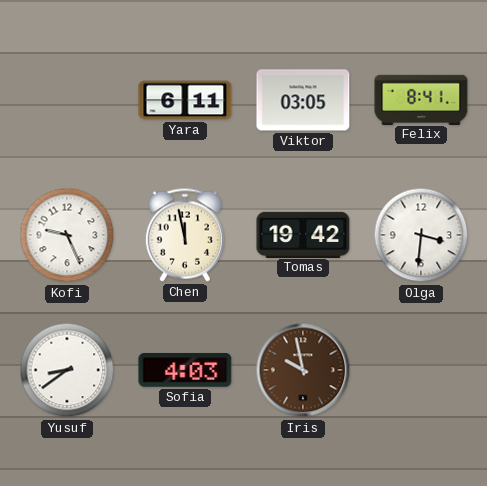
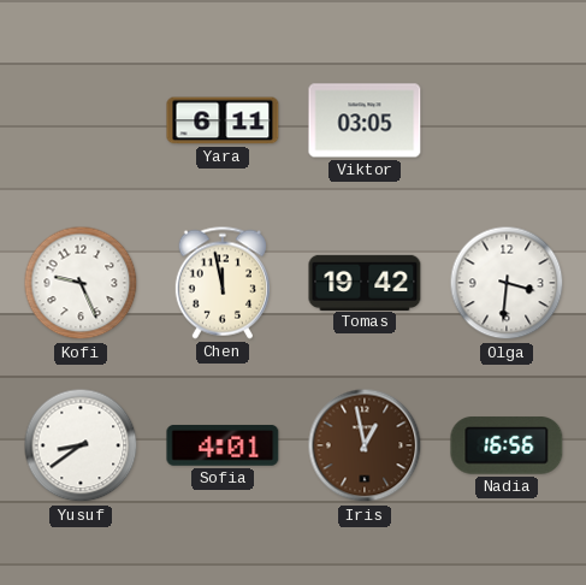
Felix: 8:41 -> none
Sofia: 4:03 -> 4:01
Iris: 9:58 -> 12:58
Nadia: none -> 16:56
